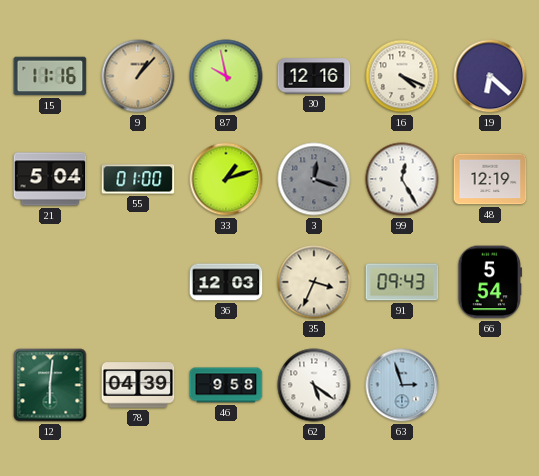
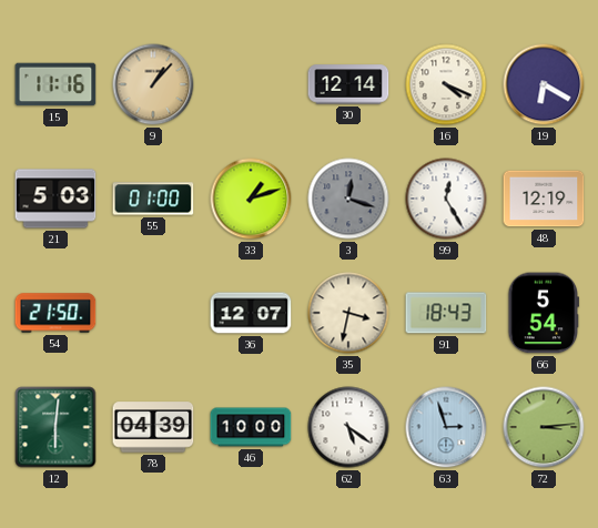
87: 9:58 -> none
30: 12:16 -> 12:14
19: 6:22 -> 6:20
21: 5:04 -> 5:03
54: none -> 21:50
36: 12:03 -> 12:07
35: 3:34 -> 3:32
91: 09:43 -> 18:43
46: 9:58 -> 10:00
72: none -> 3:14
